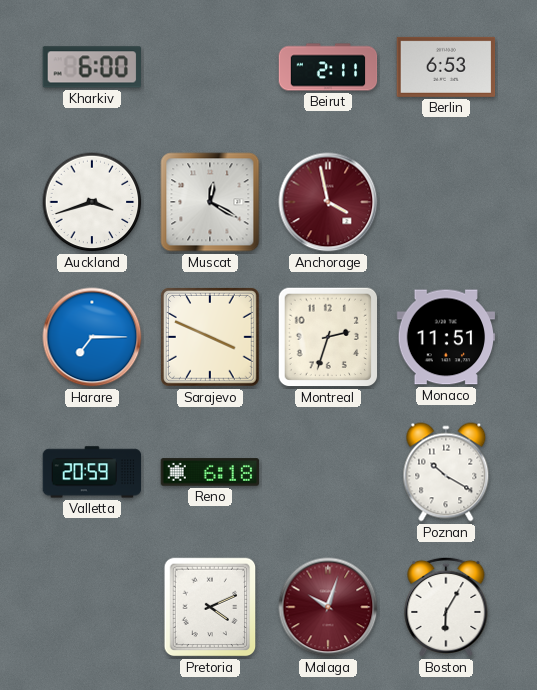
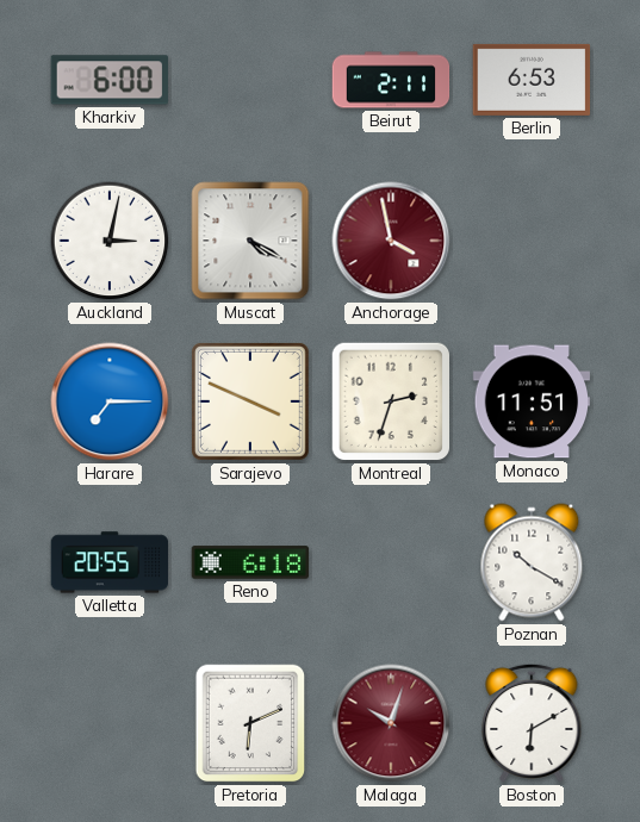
Auckland: 3:42 -> 3:02
Muscat: 12:20 -> 4:20
Valletta: 20:59 -> 20:55
Pretoria: 4:11 -> 6:11
Boston: 6:05 -> 6:10
